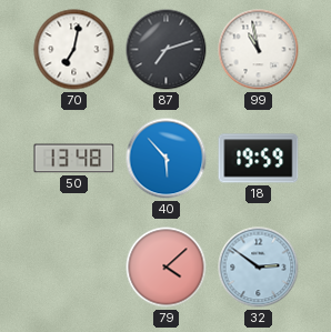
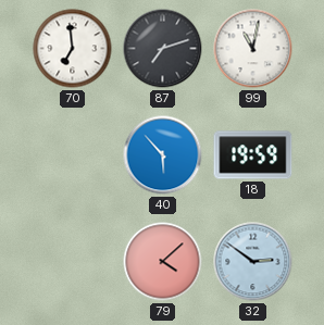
70: 7:02 -> 6:59
99: 10:58 -> 11:02
50: 13:48 -> none
